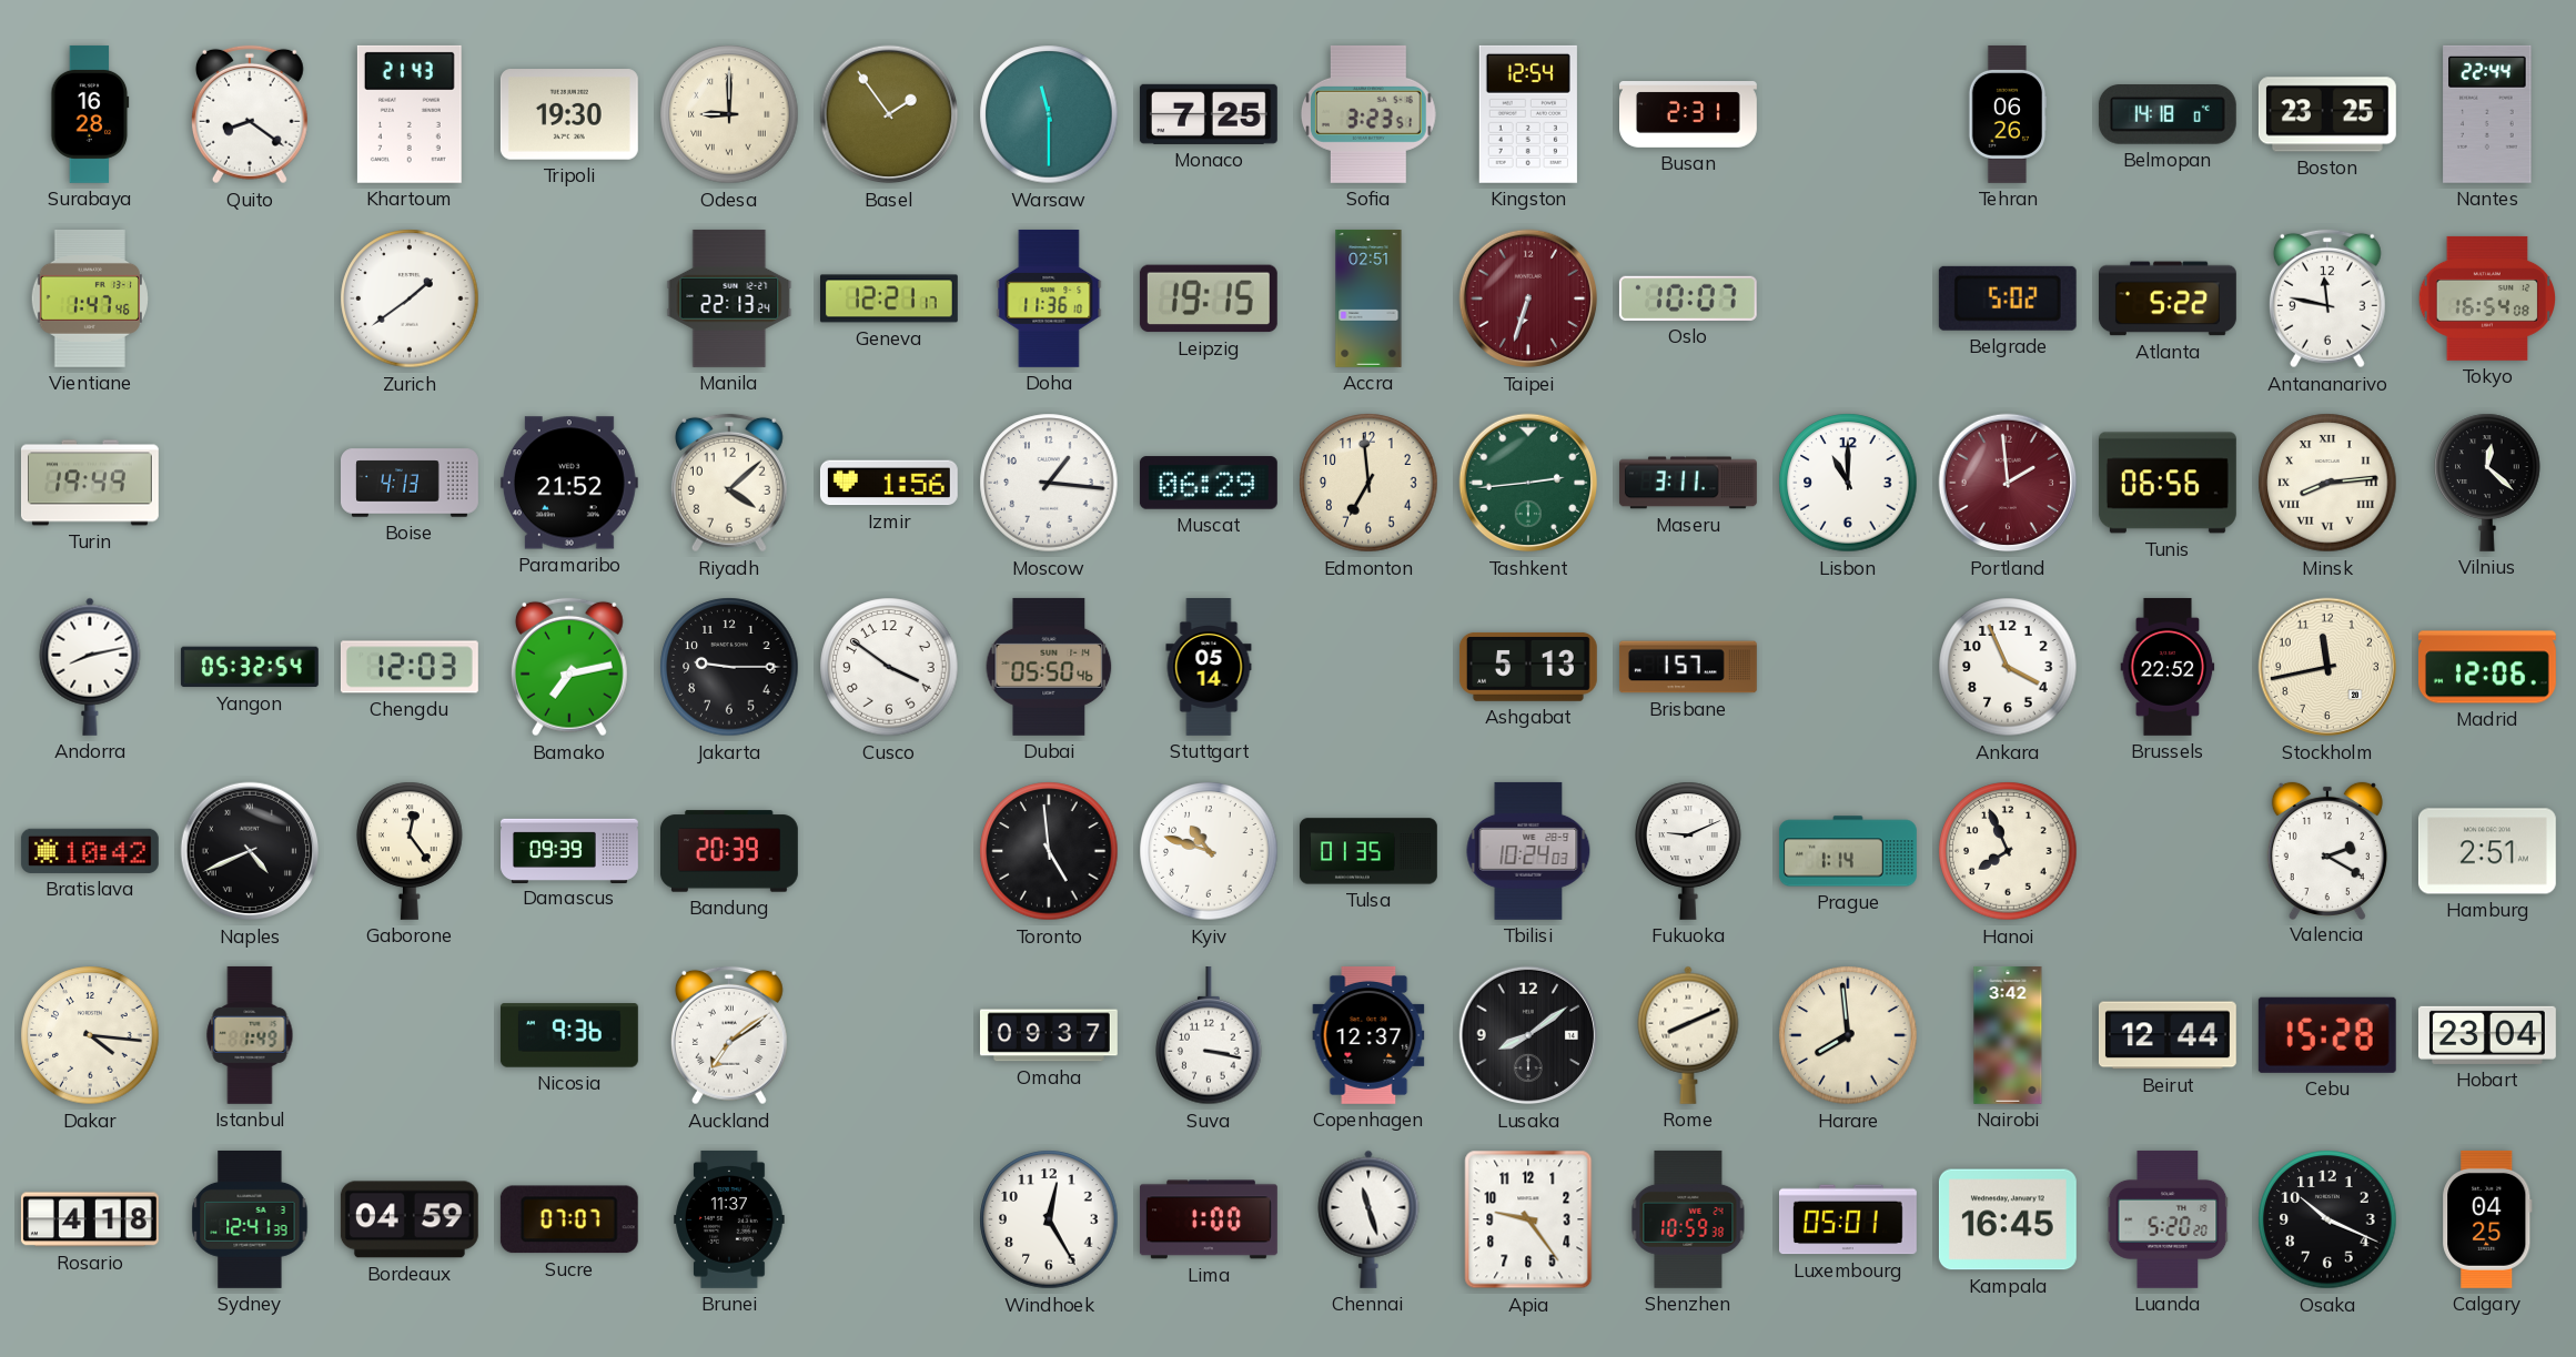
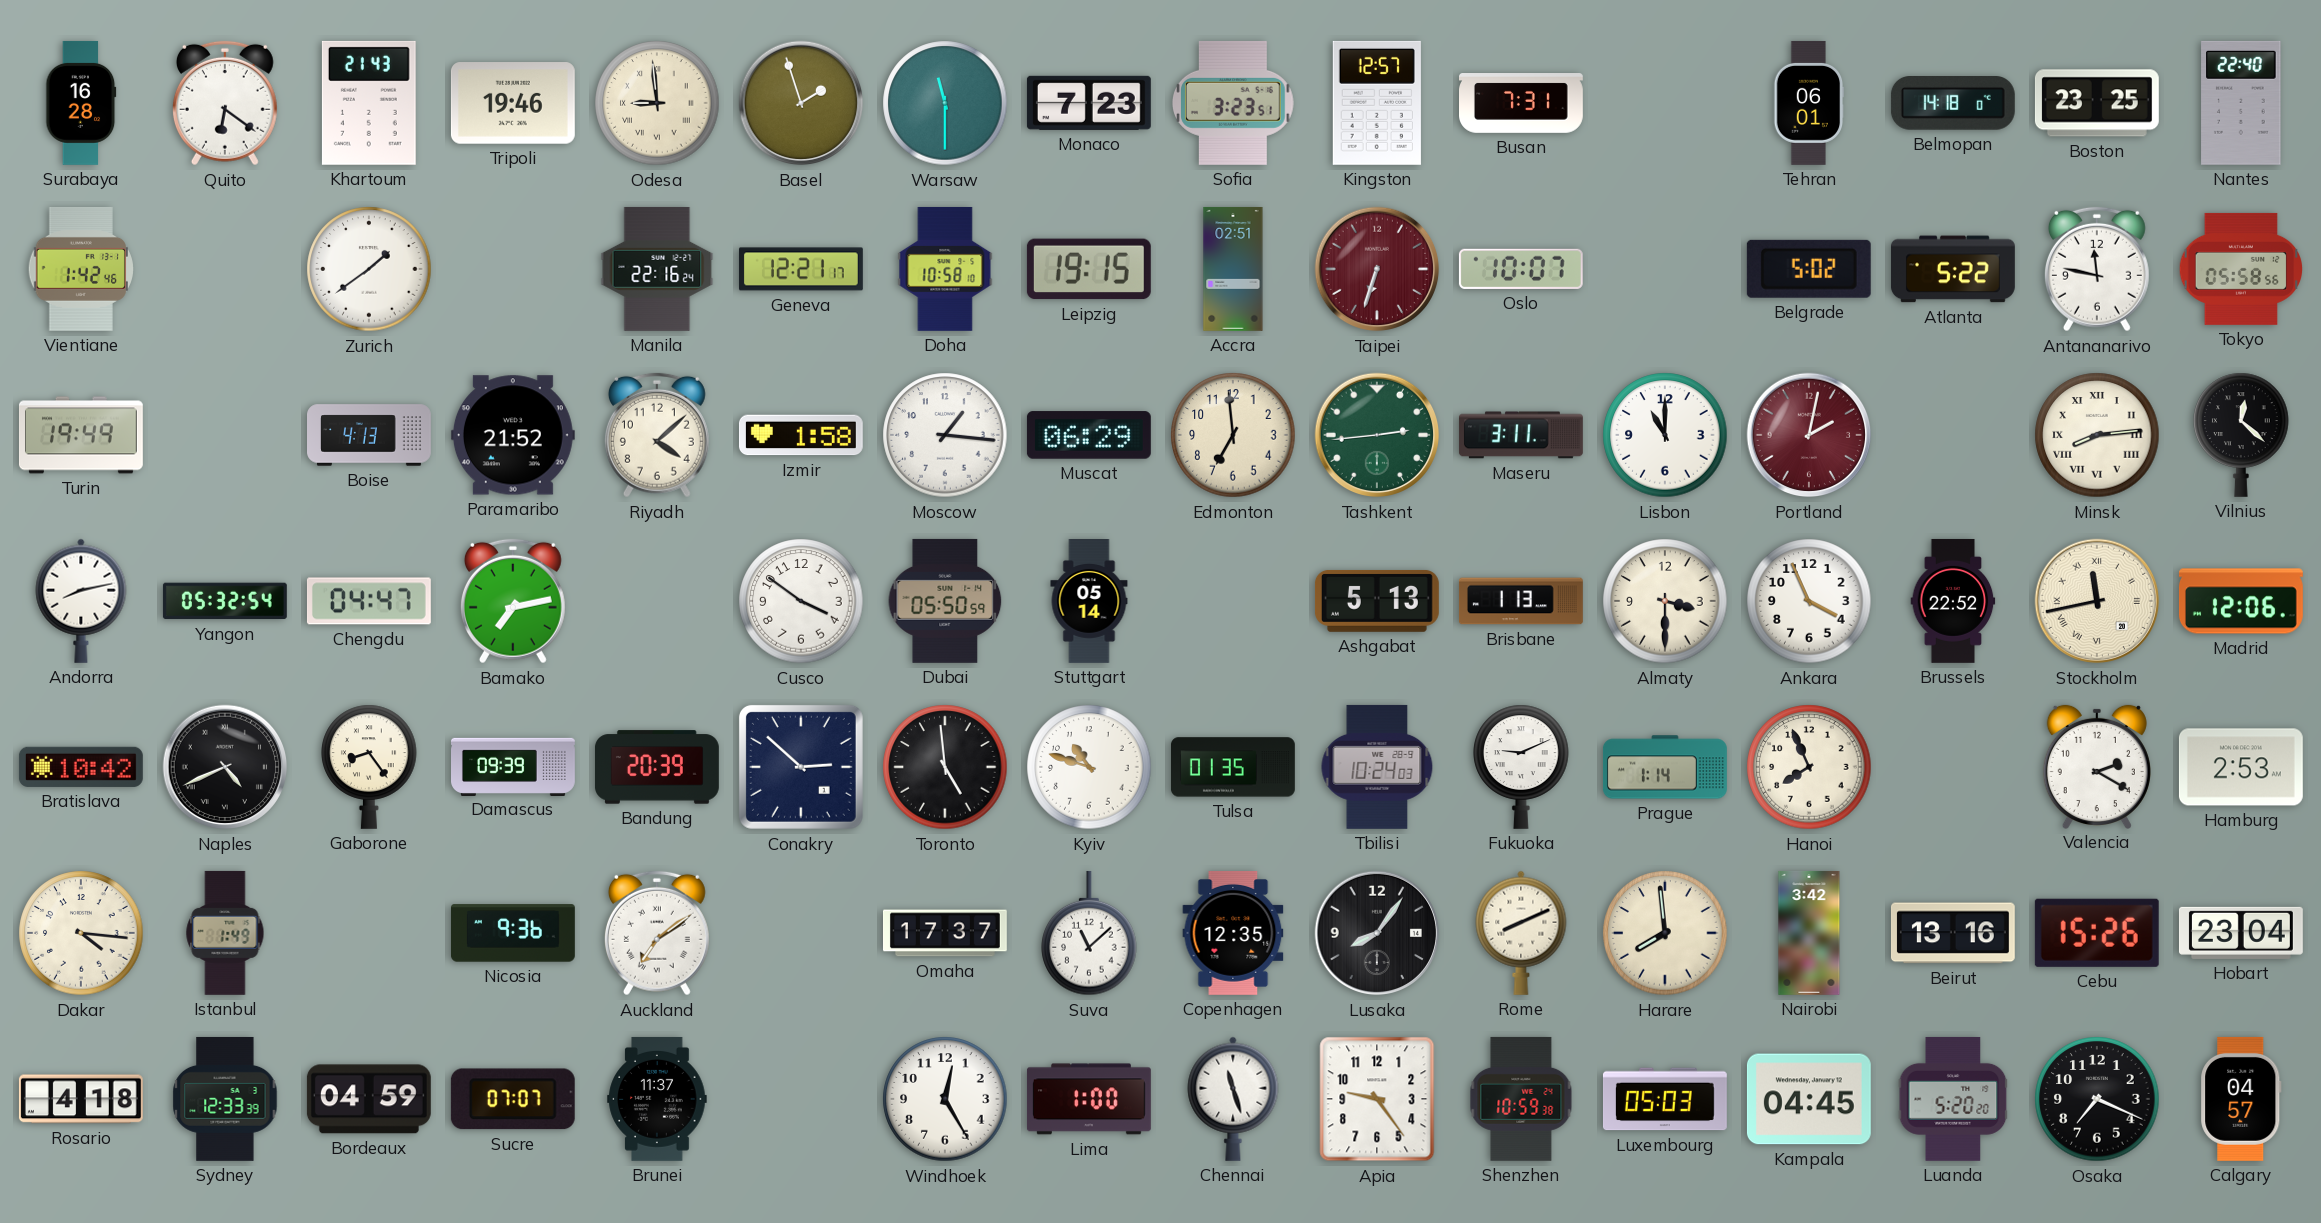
Quito: 8:21 -> 6:21
Tripoli: 19:30 -> 19:46
Odesa: 9:00 -> 8:59
Basel: 1:54 -> 1:57
Monaco: 7:25 -> 7:23
Kingston: 12:54 -> 12:57
Busan: 2:31 -> 7:31
Tehran: 06:26 -> 06:01
Nantes: 22:44 -> 22:40
Vientiane: 1:47 -> 1:42
Manila: 22:13 -> 22:16
Doha: 11:36 -> 10:58
Tokyo: 16:54 -> 05:58
Izmir: 1:56 -> 1:58
Portland: 1:59 -> 2:02
Tunis: 06:56 -> none
Chengdu: 12:03 -> 04:47
Jakarta: 9:15 -> none
Dubai: 05:50:46 -> 05:50:59
Brisbane: 1:57 -> 1:13
Almaty: none -> 3:30
Stockholm numerals: Arabic -> Roman
Gaborone: 12:24 -> 8:24
Conakry: none -> 2:52
Hamburg: 2:51 -> 2:53
Omaha: 09:37 -> 17:37
Suva: 3:17 -> 11:08
Copenhagen: 12:37 -> 12:35
Lusaka: 8:09 -> 8:06
Beirut: 12:44 -> 13:16
Cebu: 15:28 -> 15:26
Sydney: 12:41 -> 12:33
Luxembourg: 05:01 -> 05:03
Kampala: 16:45 -> 04:45
Osaka: 10:19 -> 7:19
Calgary: 04:25 -> 04:57
